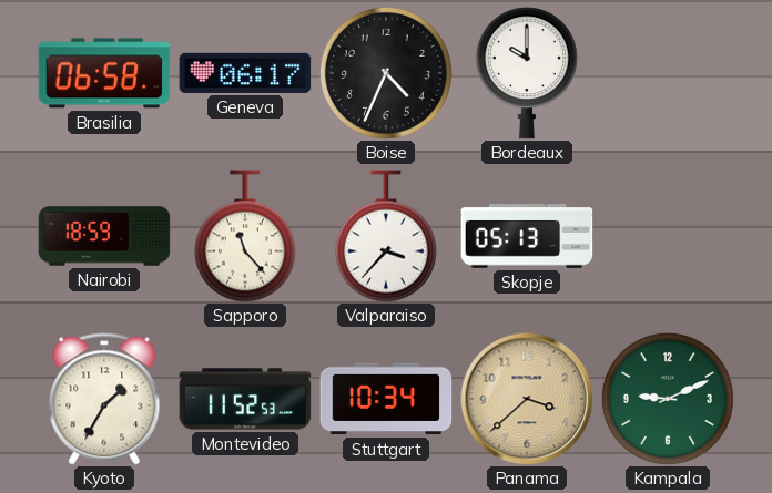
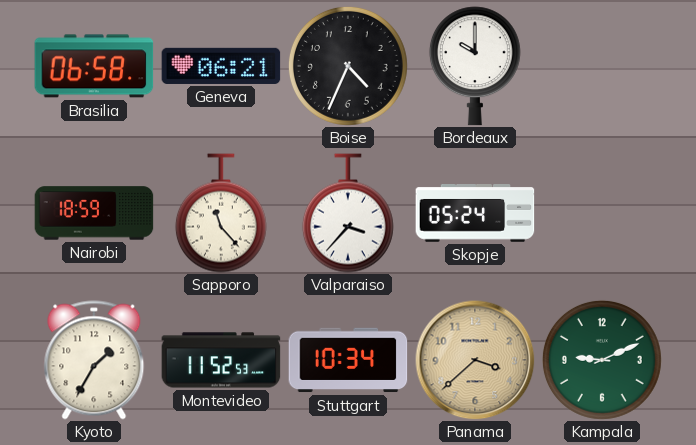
Geneva: 06:17 -> 06:21
Skopje: 05:13 -> 05:24
